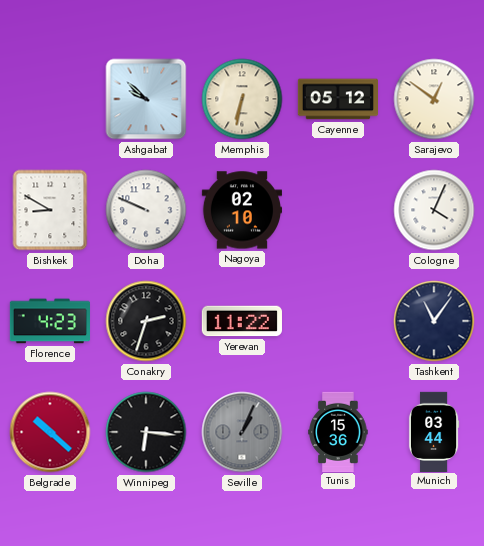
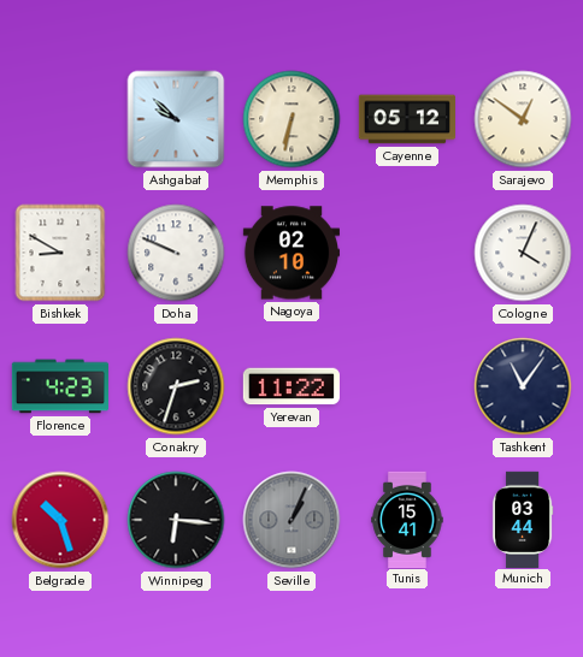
Belgrade: 10:22 -> 10:27
Tunis: 15:36 -> 15:41
